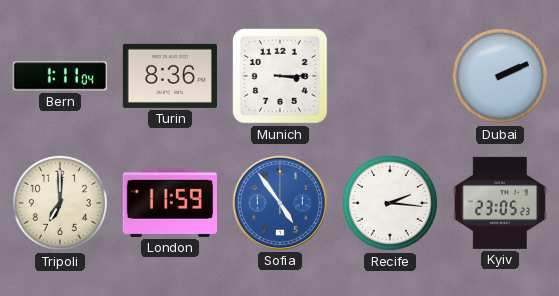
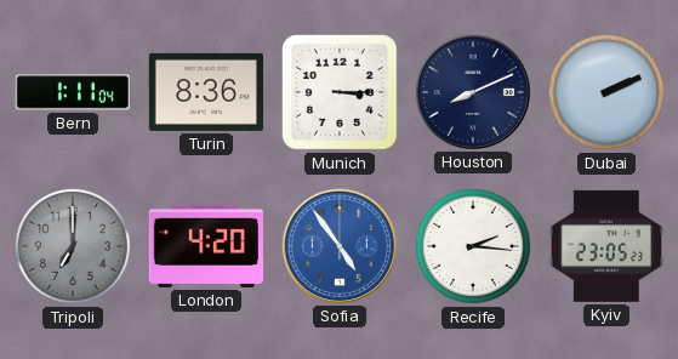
Houston: none -> 8:11
Tripoli dial: cream -> grey
London: 11:59 -> 4:20
